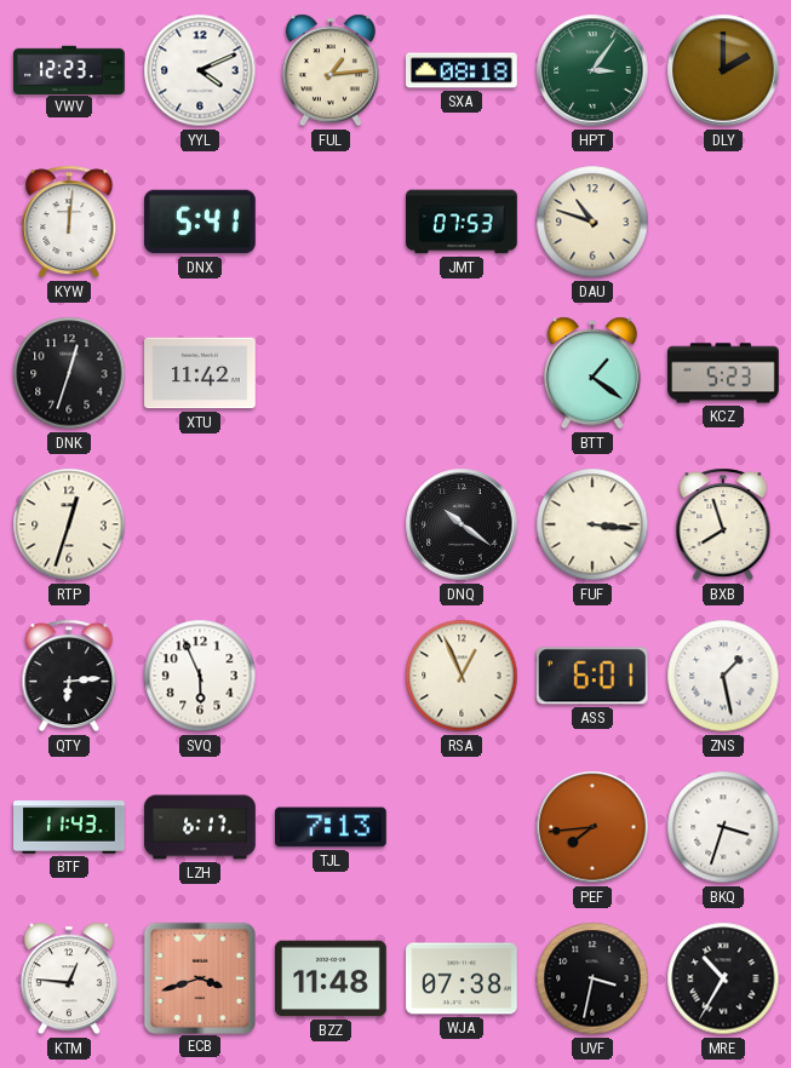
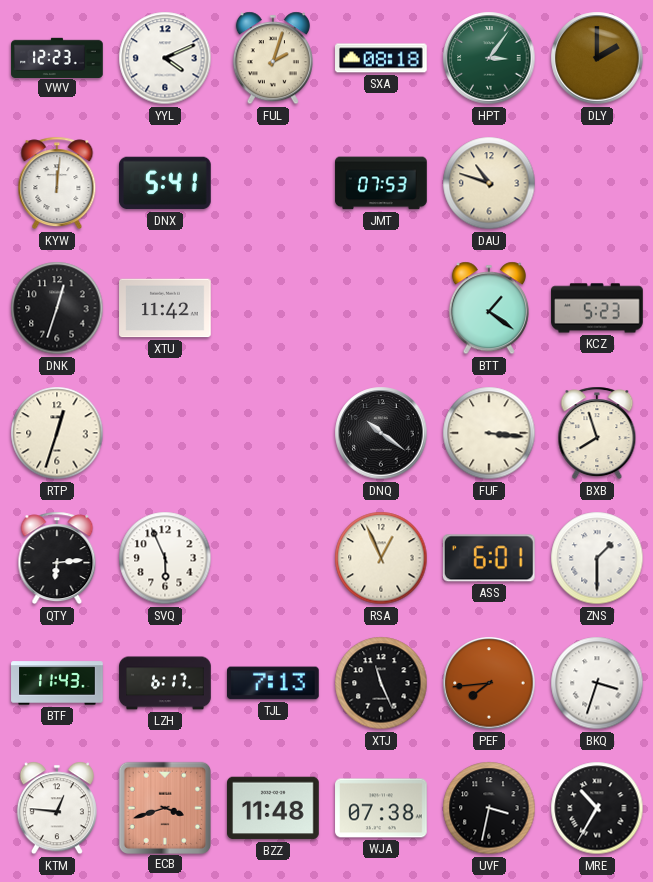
FUL: 1:14 -> 2:03
ZNS: 1:28 -> 1:30
XTJ: none -> 11:26
